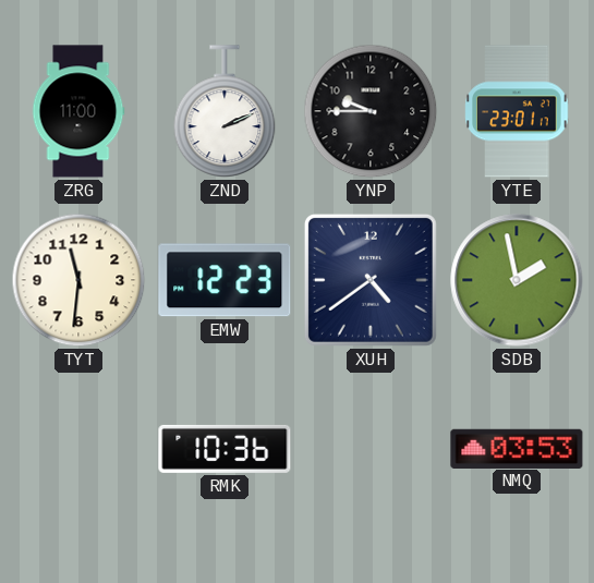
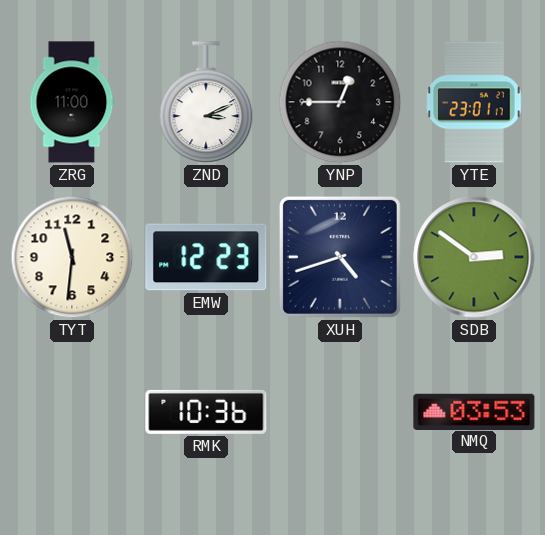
ZND: 2:11 -> 3:11
YNP: 9:45 -> 12:45
XUH: 4:39 -> 4:42
SDB: 1:58 -> 2:51
